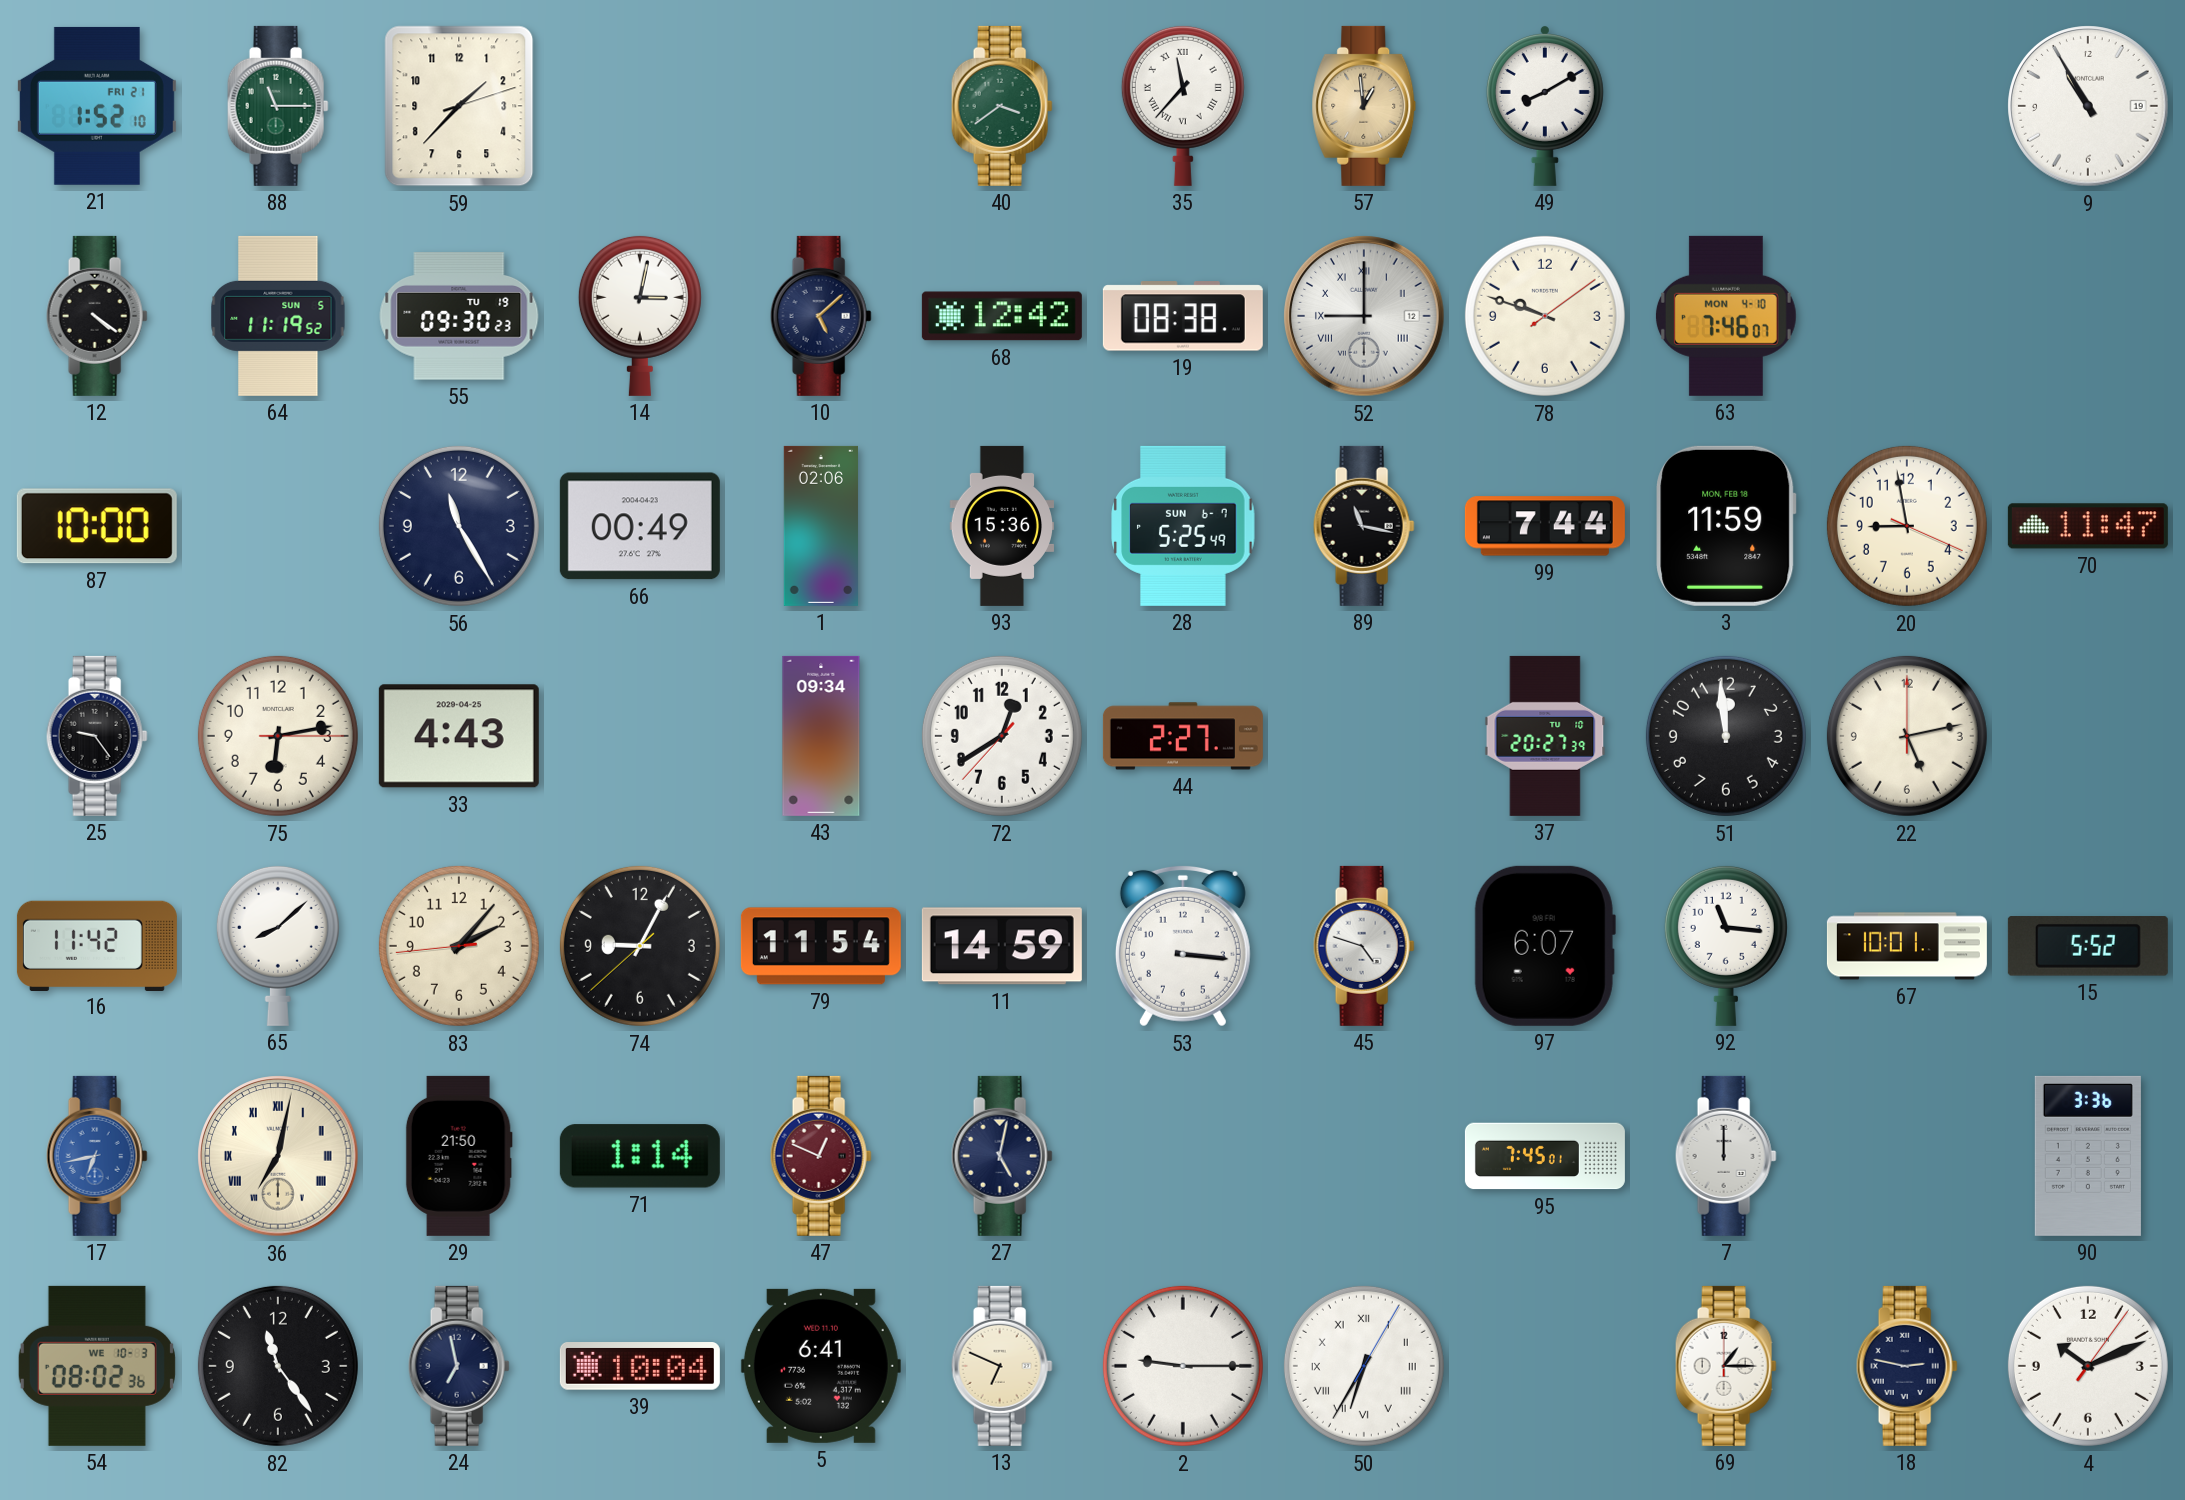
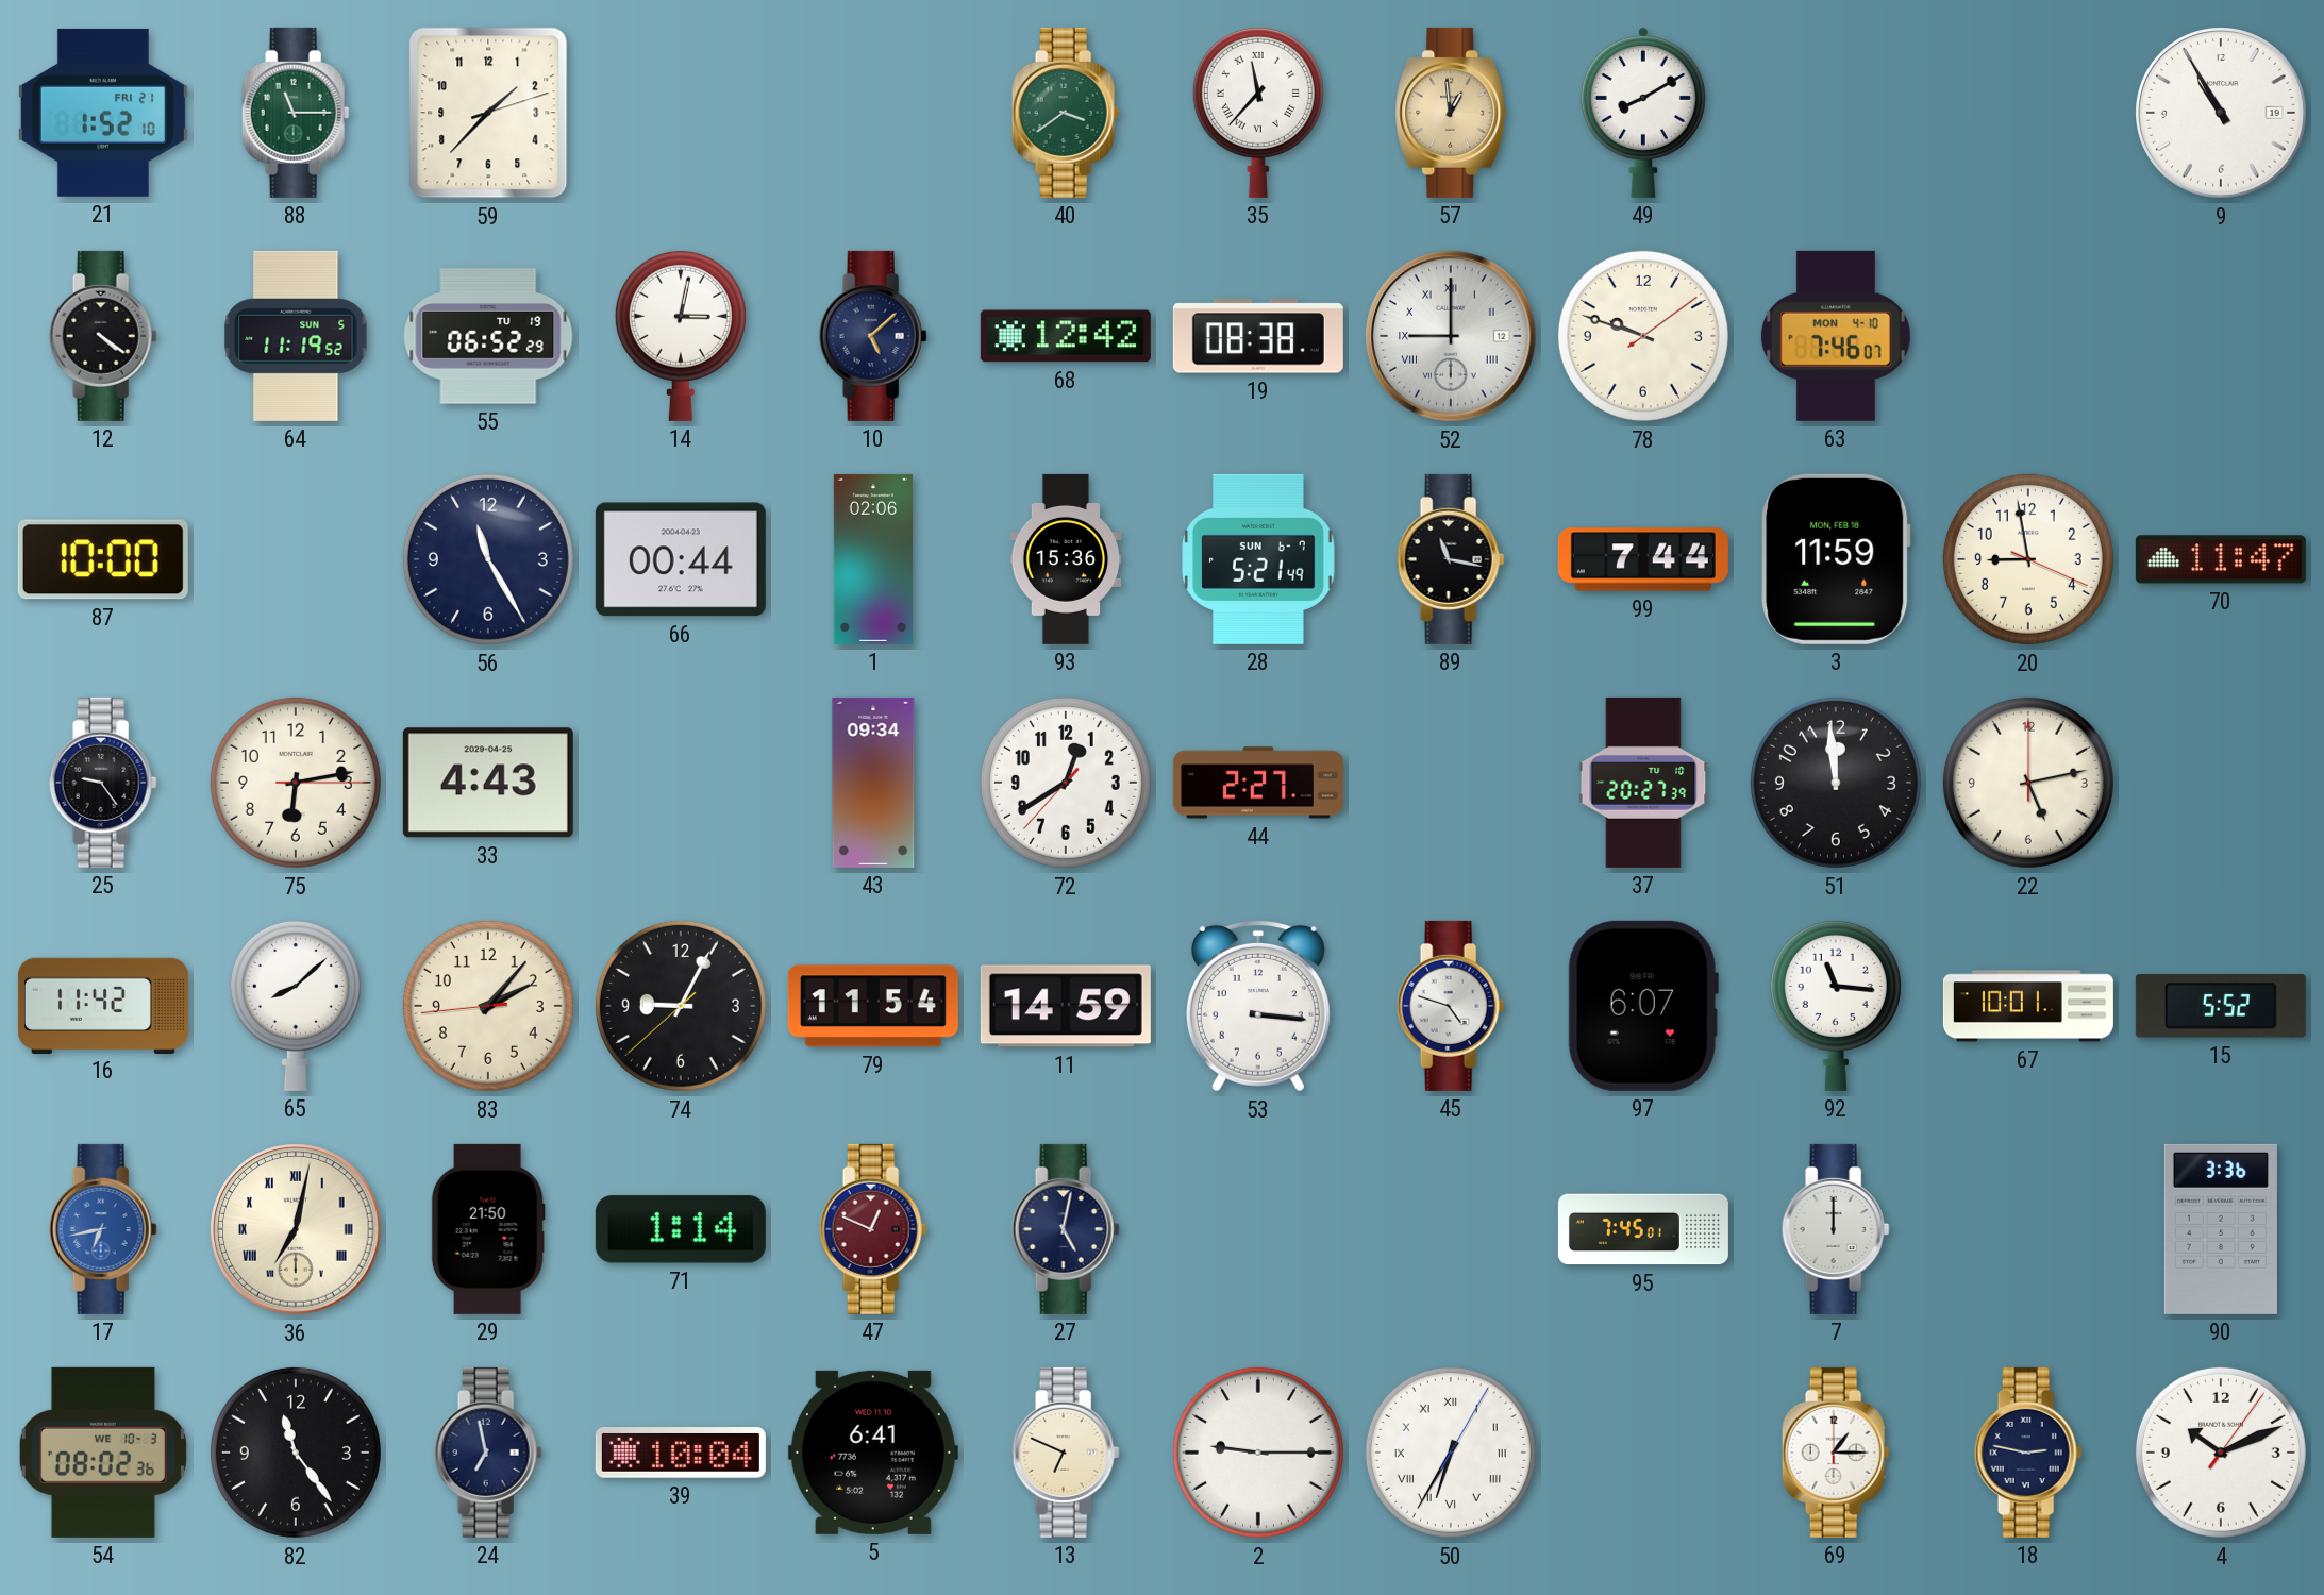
55: 09:30 -> 06:52
66: 00:49 -> 00:44
28: 5:25 -> 5:21
